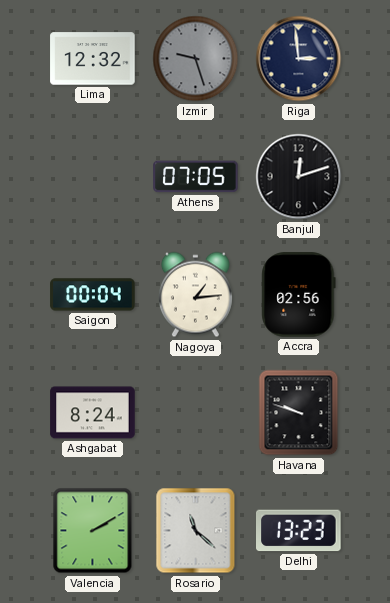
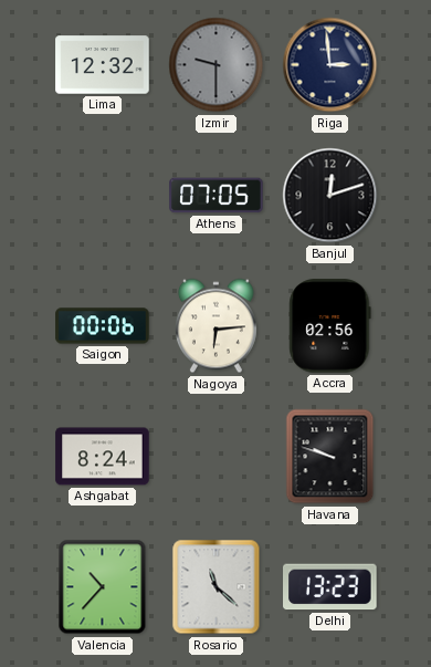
Izmir: 9:27 -> 9:30
Saigon: 00:04 -> 00:06
Nagoya: 1:14 -> 6:14
Valencia: 2:10 -> 10:37
